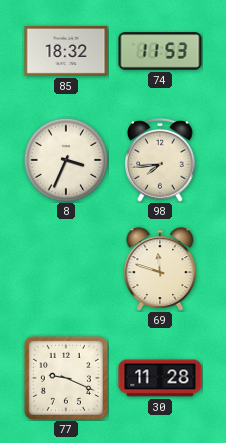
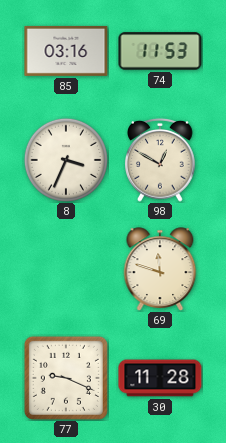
85: 18:32 -> 03:16
98: 7:44 -> 12:50
